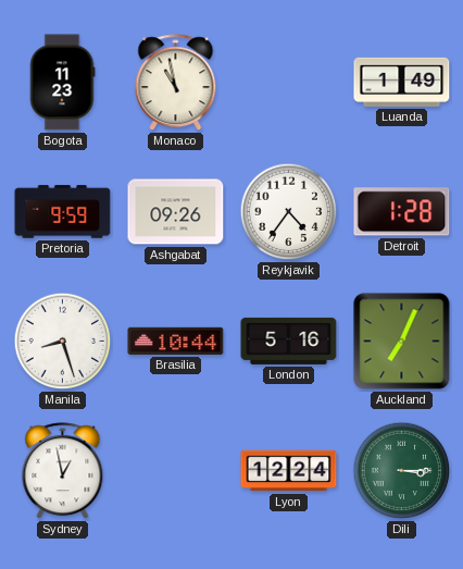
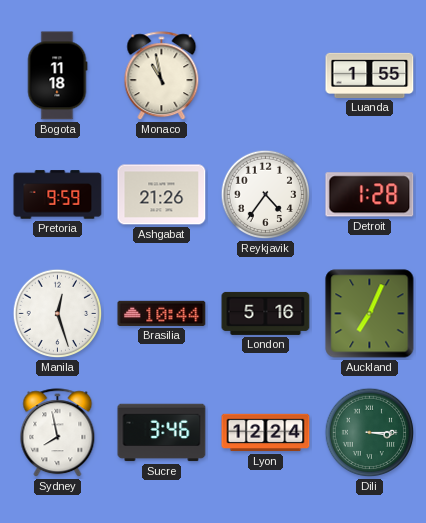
Bogota: 11:23 -> 11:18
Luanda: 1:49 -> 1:55
Ashgabat: 09:26 -> 21:26
Manila: 8:27 -> 12:27
Sydney: 12:58 -> 7:58
Sucre: none -> 3:46
